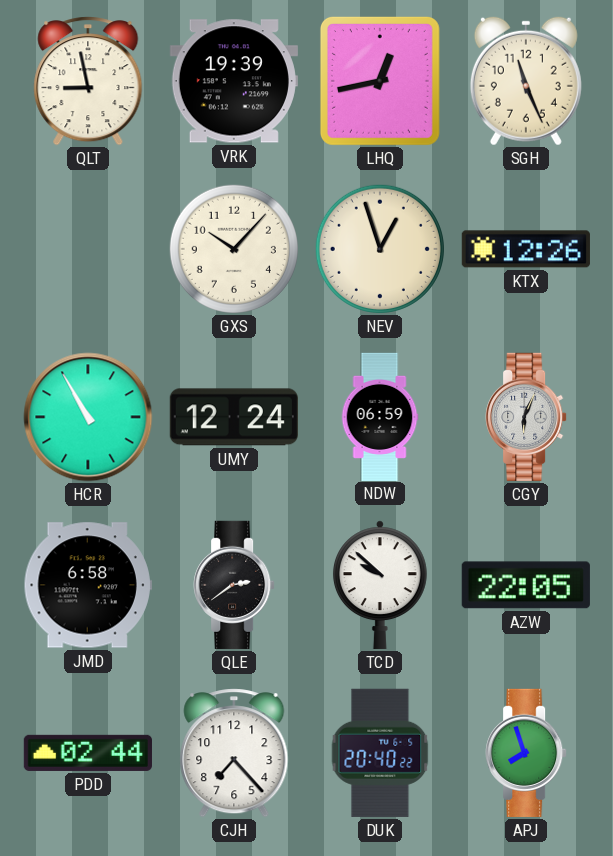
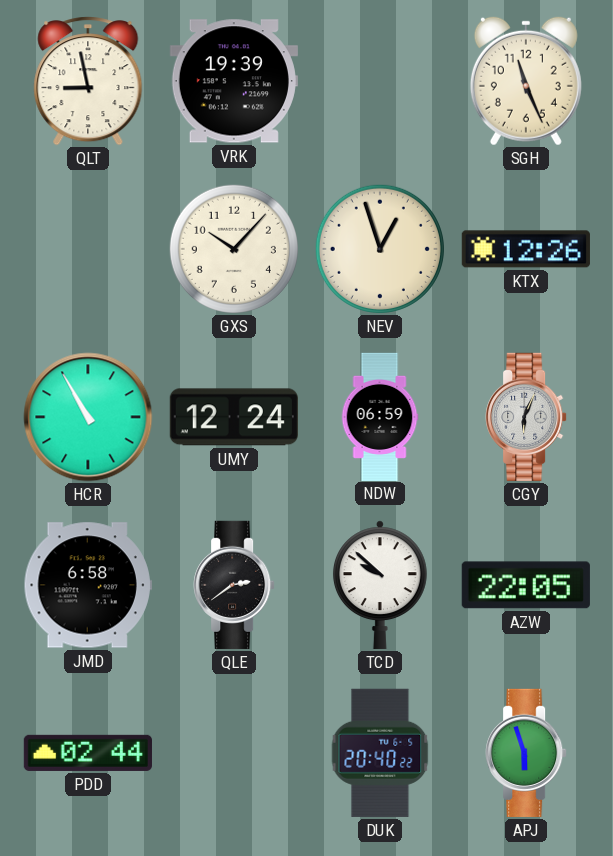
LHQ: 12:43 -> none
CJH: 7:23 -> none
APJ: 7:57 -> 5:57
